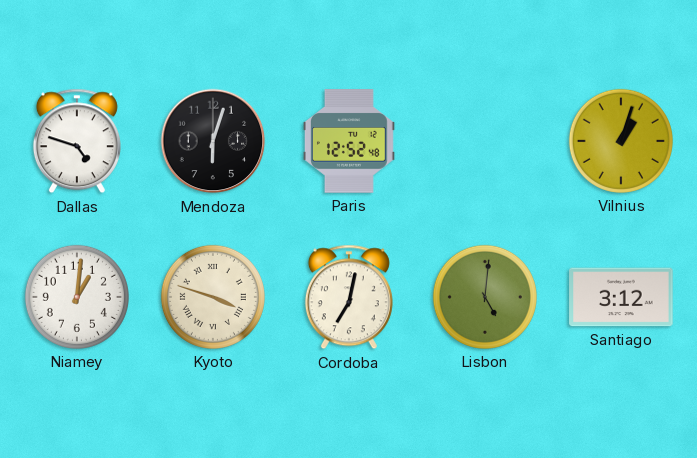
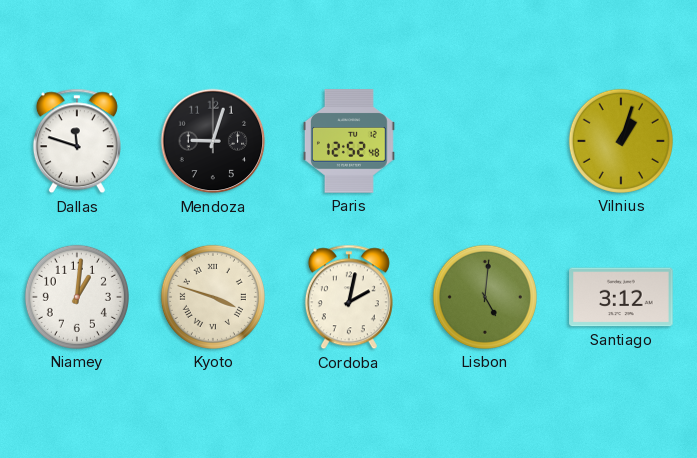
Dallas: 4:48 -> 11:48
Mendoza: 6:03 -> 9:03
Cordoba: 7:02 -> 2:02
